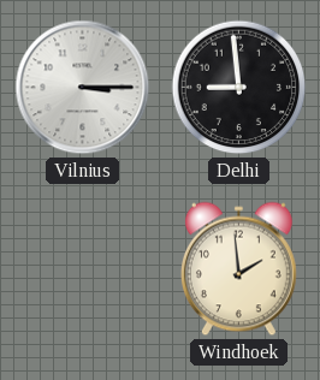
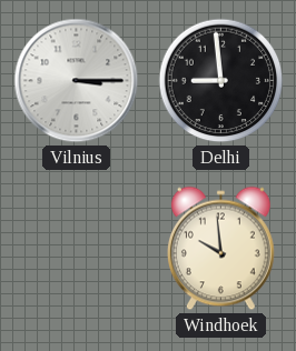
Windhoek: 1:59 -> 9:59
